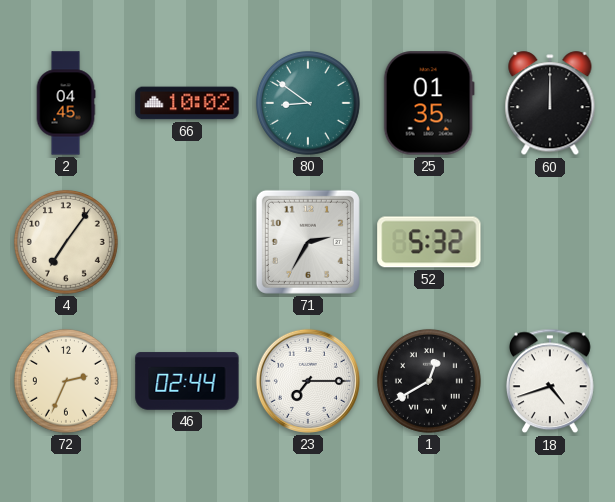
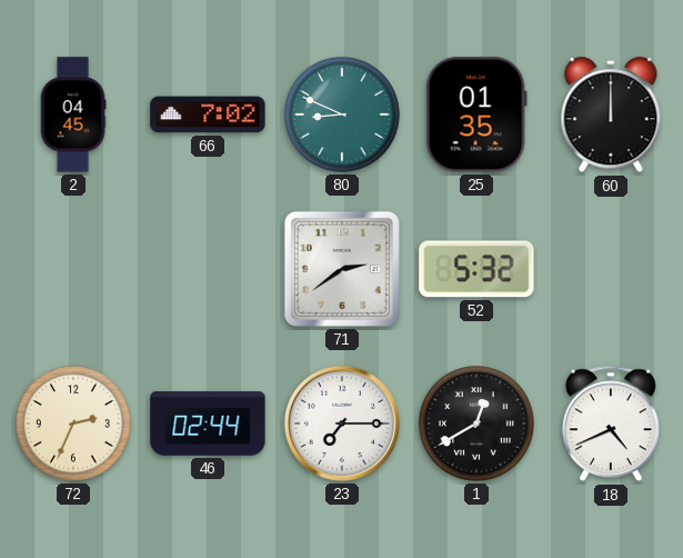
66: 10:02 -> 7:02
80: 8:51 -> 8:49
4: 7:06 -> none
71: 2:35 -> 2:39
18: 4:42 -> 4:41
